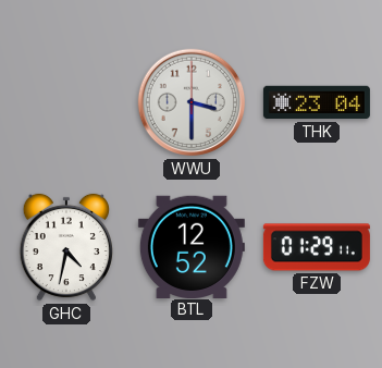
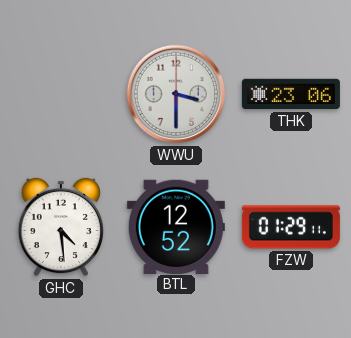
THK: 23:04 -> 23:06
GHC: 4:32 -> 4:29
